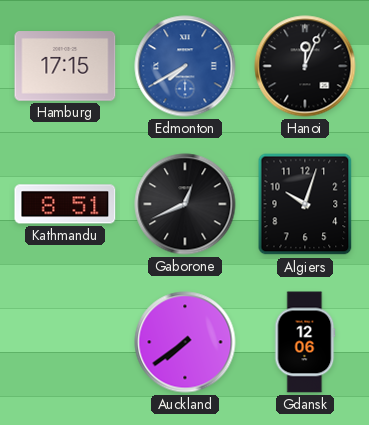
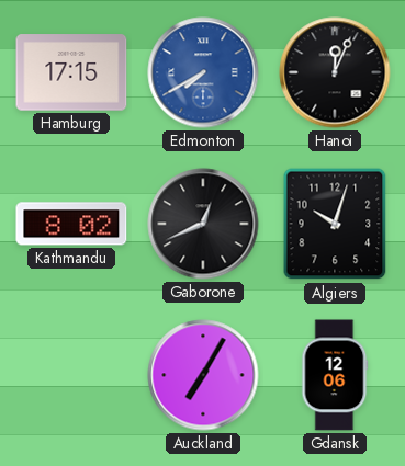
Kathmandu: 8:51 -> 8:02
Auckland: 7:39 -> 7:05
